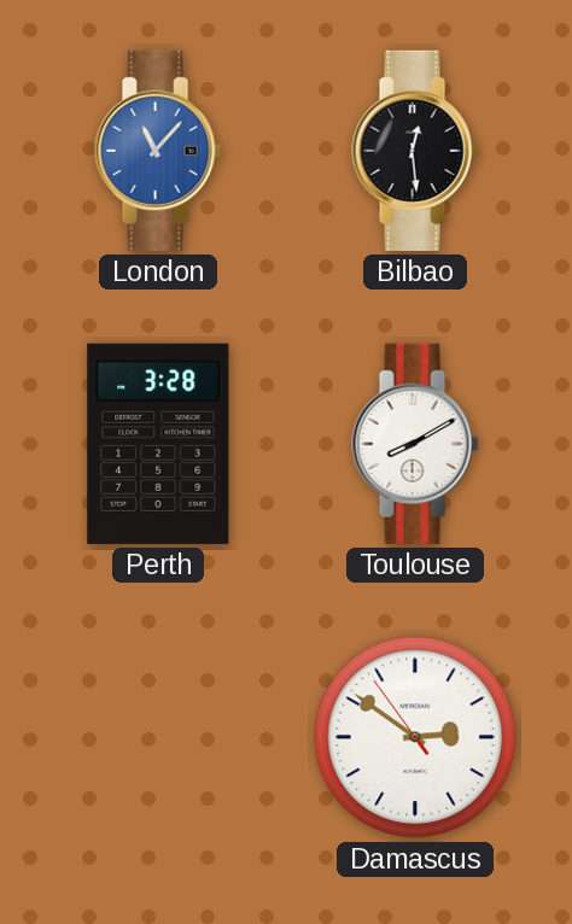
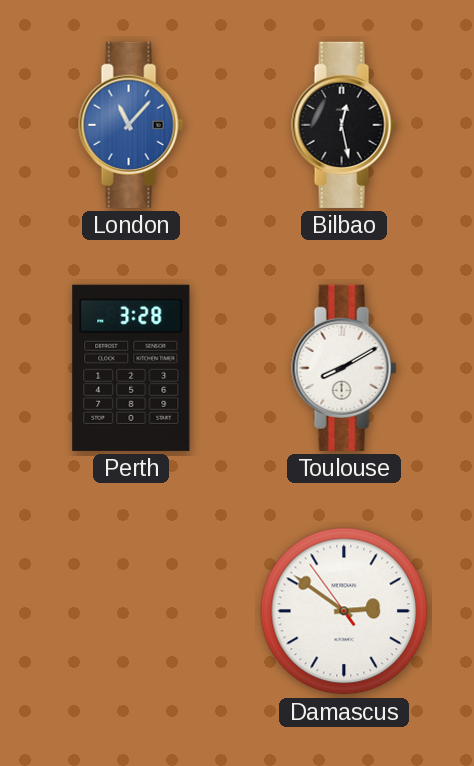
Bilbao: 12:29 -> 12:28
